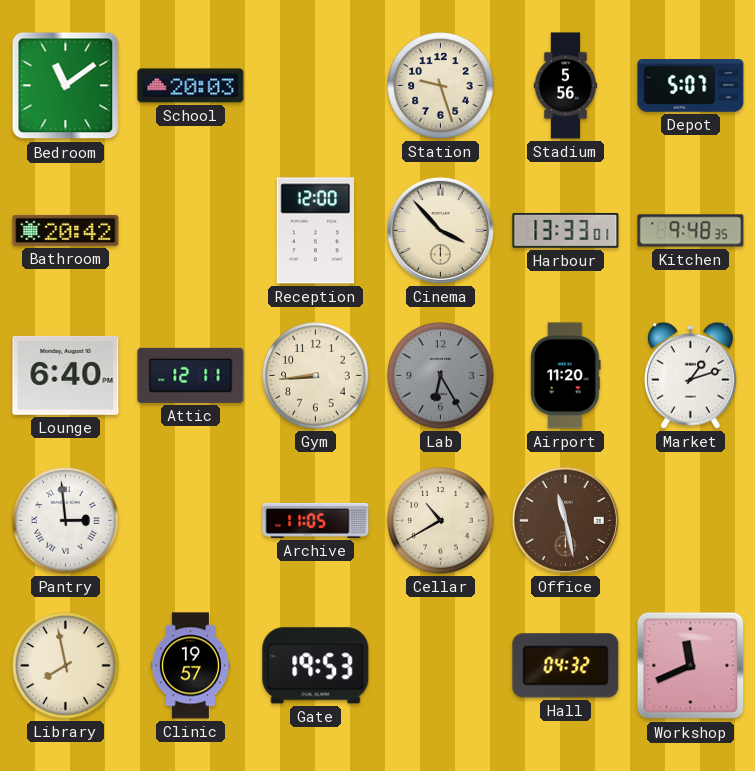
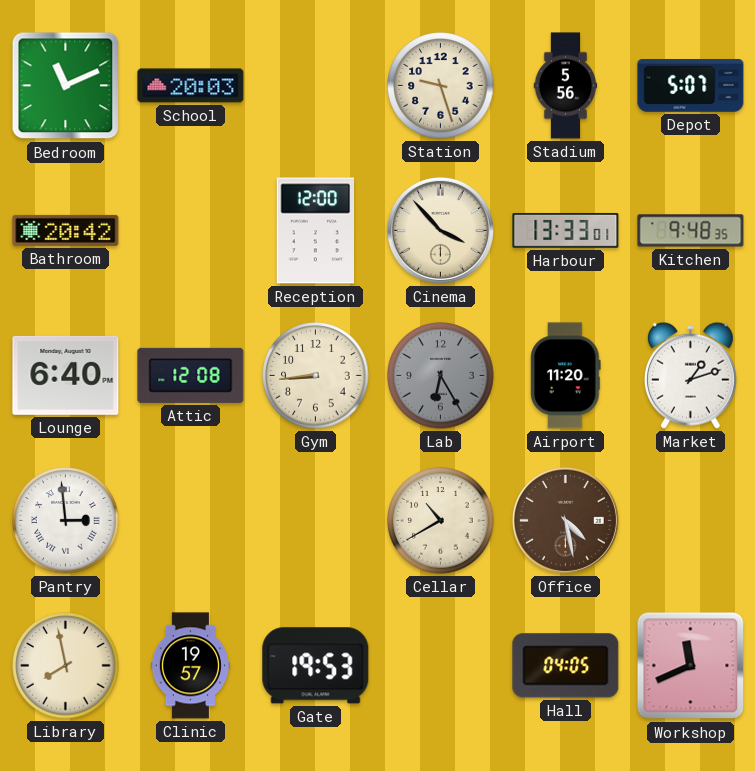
Bedroom: 11:09 -> 11:11
Attic: 12:11 -> 12:08
Archive: 11:05 -> none
Office: 11:28 -> 4:28
Hall: 04:32 -> 04:05
